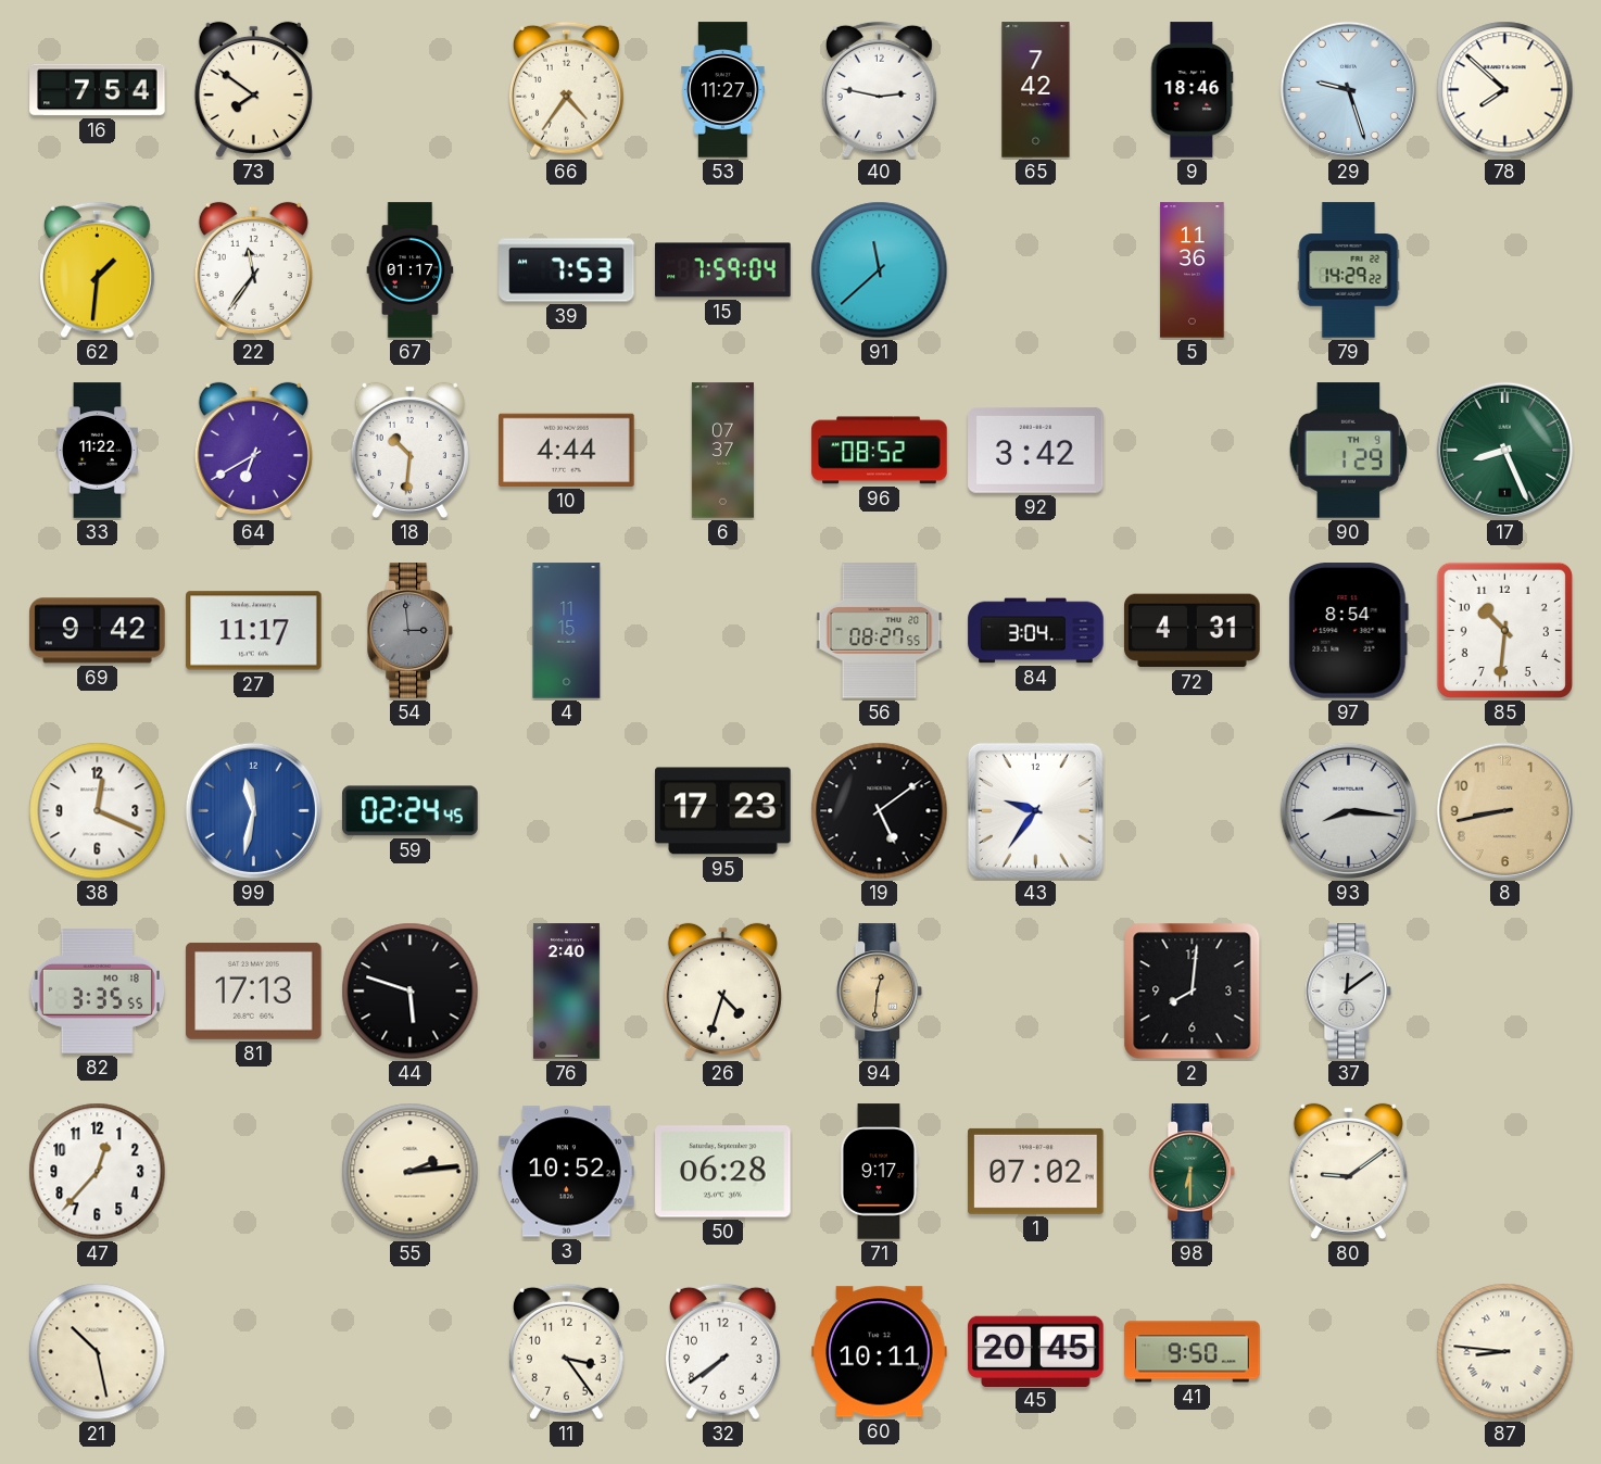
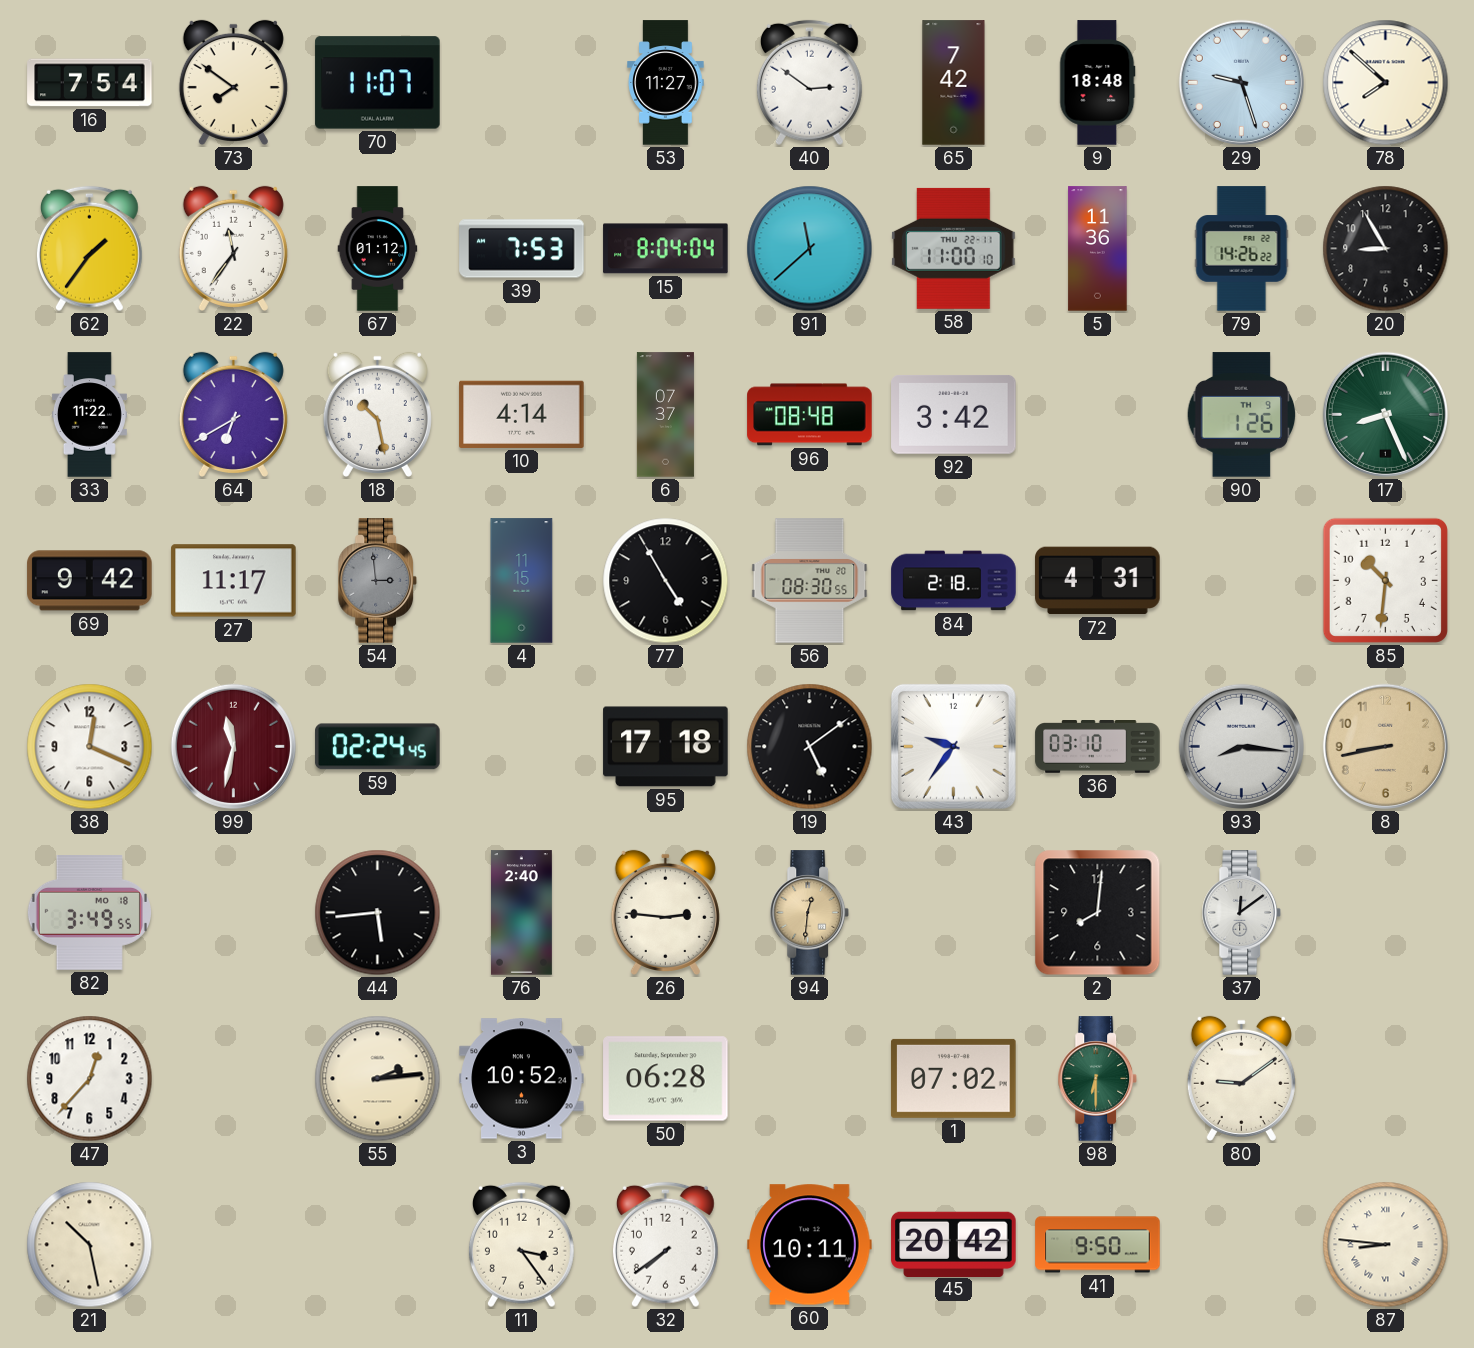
70: none -> 11:07
66: 4:36 -> none
40: 2:47 -> 2:51
9: 18:46 -> 18:48
62: 1:31 -> 1:36
67: 01:17 -> 01:12
15: 7:59 -> 8:04
58: none -> 11:00
79: 14:29 -> 14:26
20: none -> 8:55
18: 10:31 -> 10:28
10: 4:44 -> 4:14
96: 08:52 -> 08:48
90: 1:29 -> 1:26
77: none -> 4:55
56: 08:27 -> 08:30
84: 3:04 -> 2:18
97: 8:54 -> none
99 dial: blue -> burgundy
95: 17:23 -> 17:18
36: none -> 03:10
82: 3:35 -> 3:49
81: 17:13 -> none
44: 5:48 -> 5:44
26: 4:33 -> 2:46
71: 9:17 -> none
45: 20:45 -> 20:42
